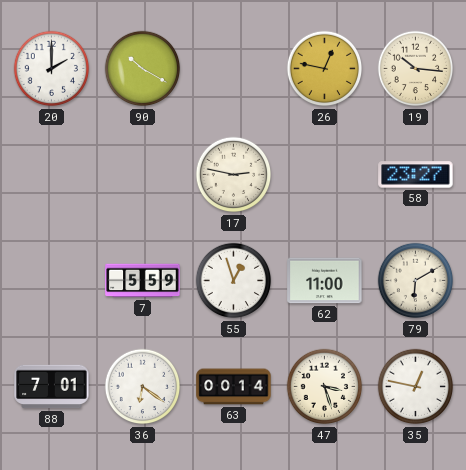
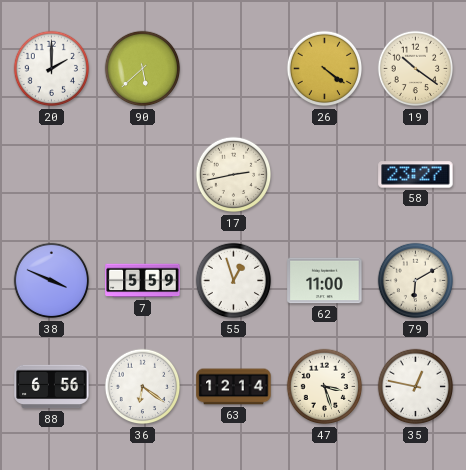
90: 10:20 -> 5:38
26: 12:47 -> 4:21
19: 10:16 -> 10:21
17: 2:47 -> 2:43
38: none -> 3:49
88: 7:01 -> 6:56
63: 00:14 -> 12:14
